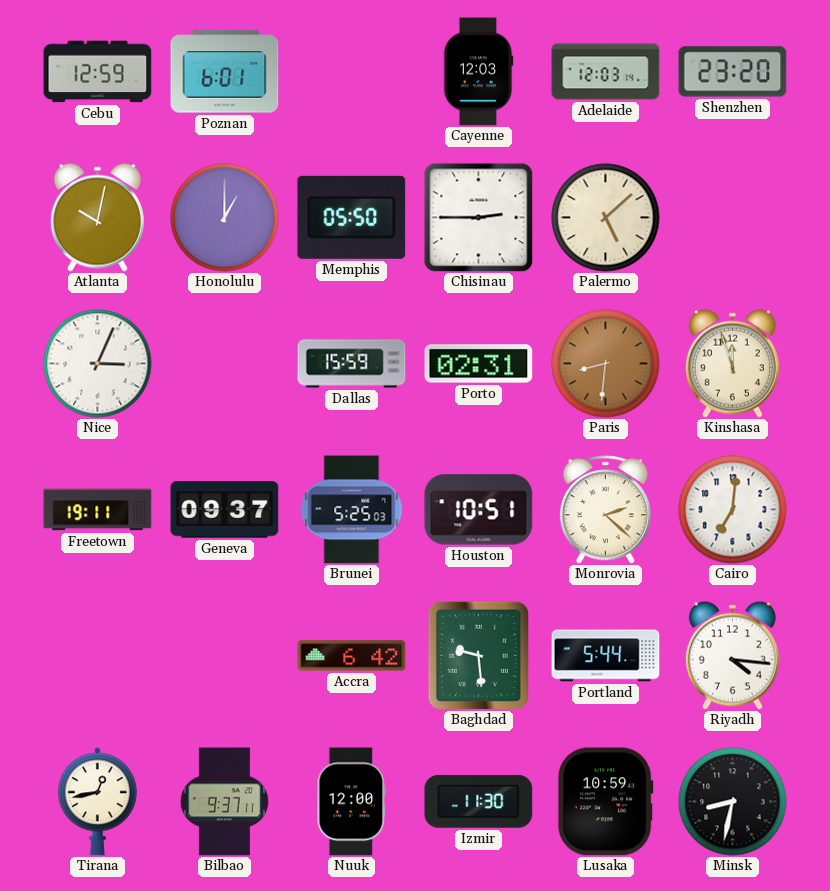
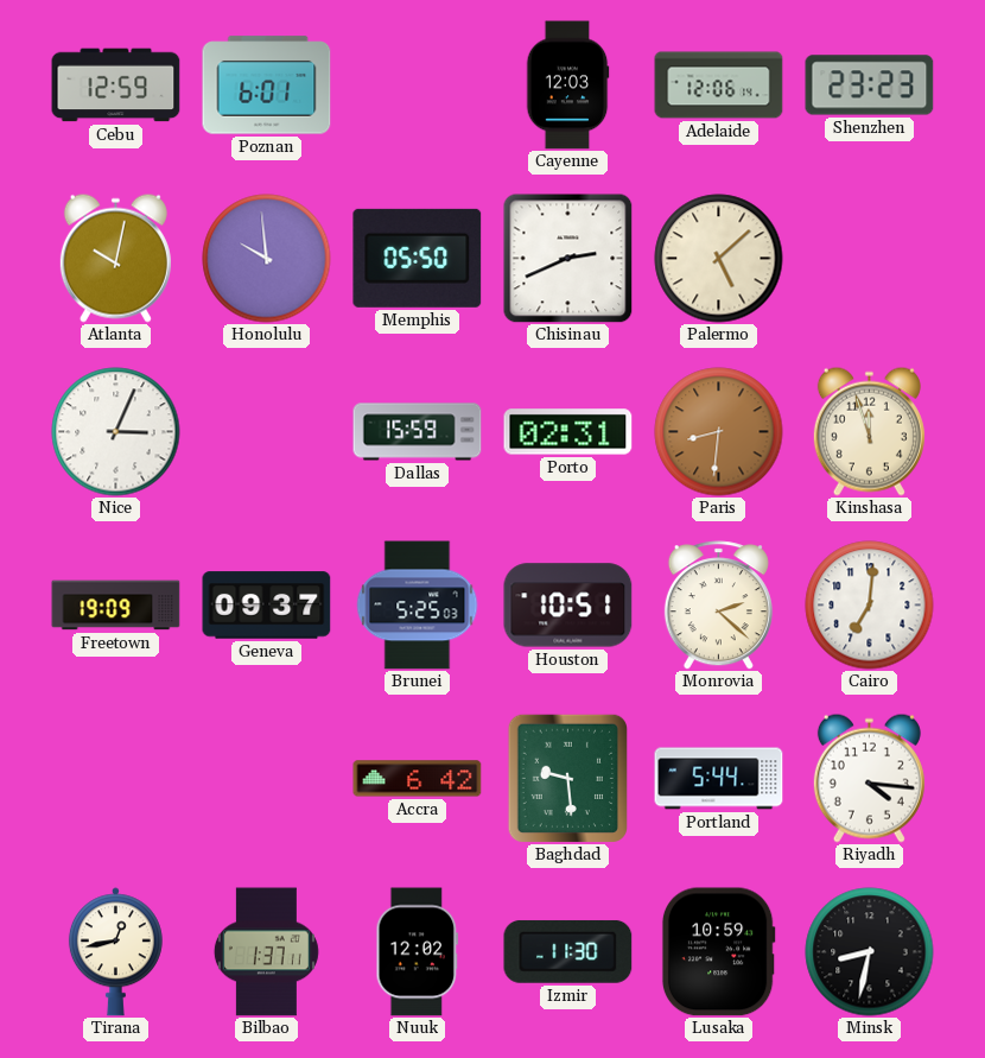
Adelaide: 12:03 -> 12:06
Shenzhen: 23:20 -> 23:23
Honolulu: 1:00 -> 9:59
Chisinau: 2:45 -> 2:41
Freetown: 19:11 -> 19:09
Bilbao: 9:37 -> 1:37
Nuuk: 12:00 -> 12:02
